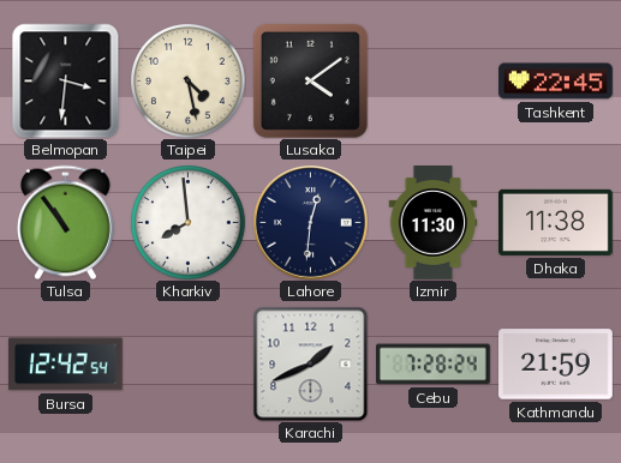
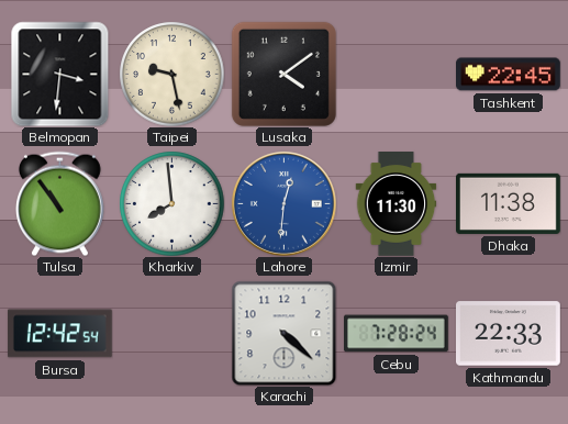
Taipei: 4:28 -> 9:28
Lahore dial: navy -> blue
Karachi: 1:41 -> 4:22
Kathmandu: 21:59 -> 22:33
